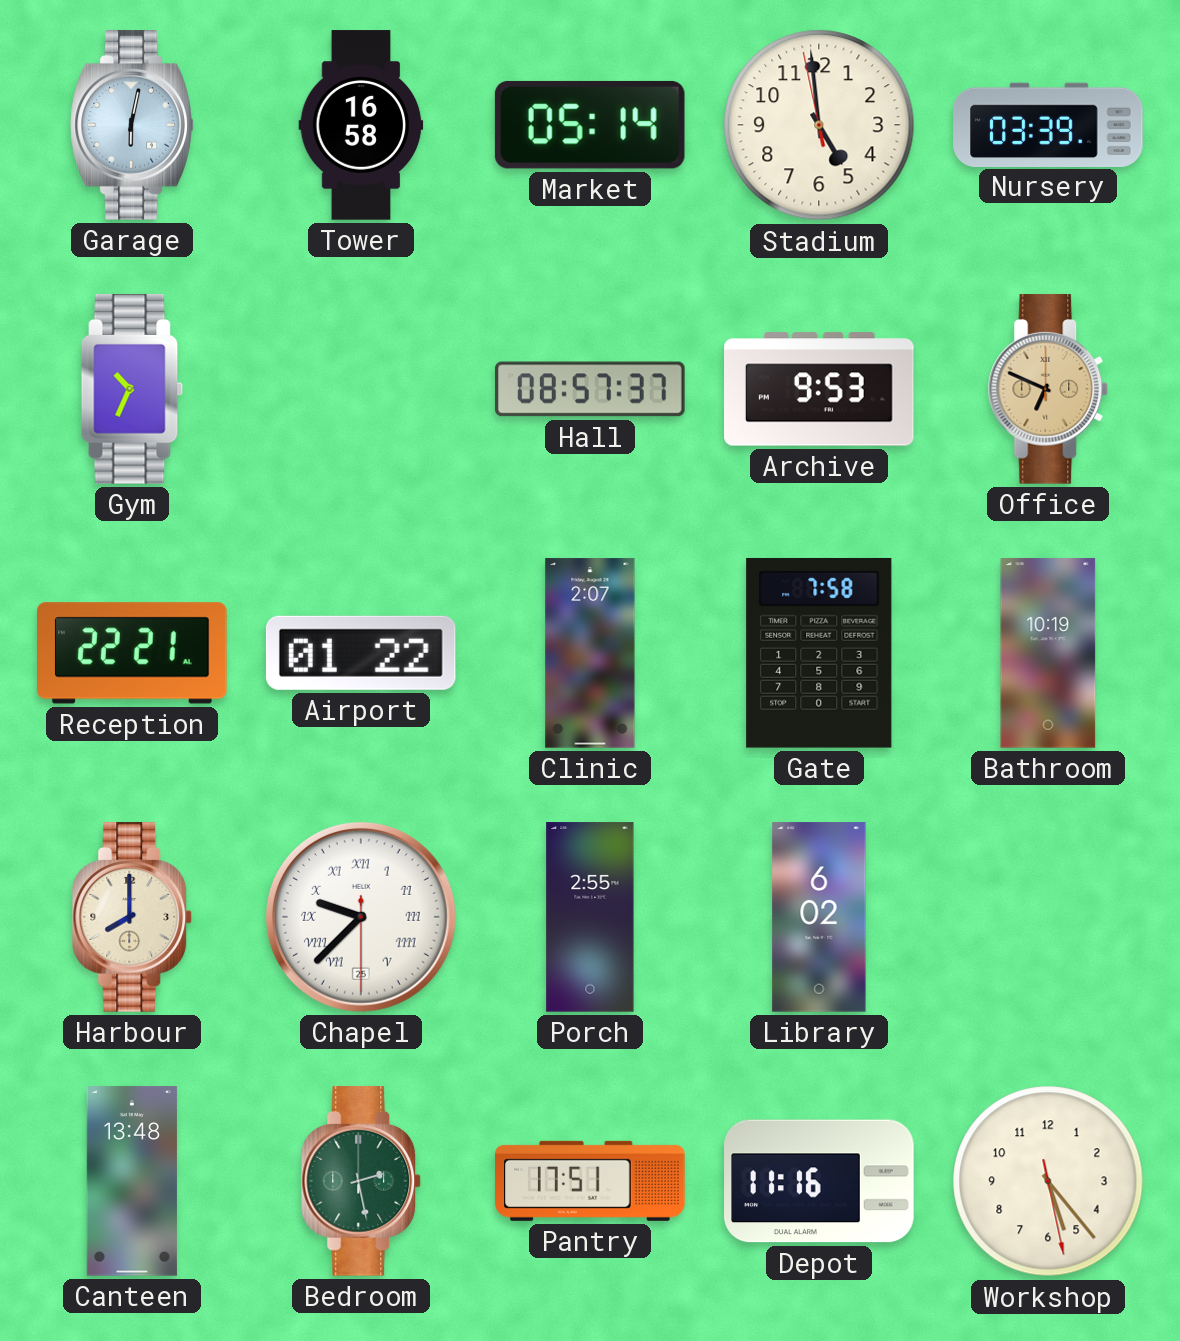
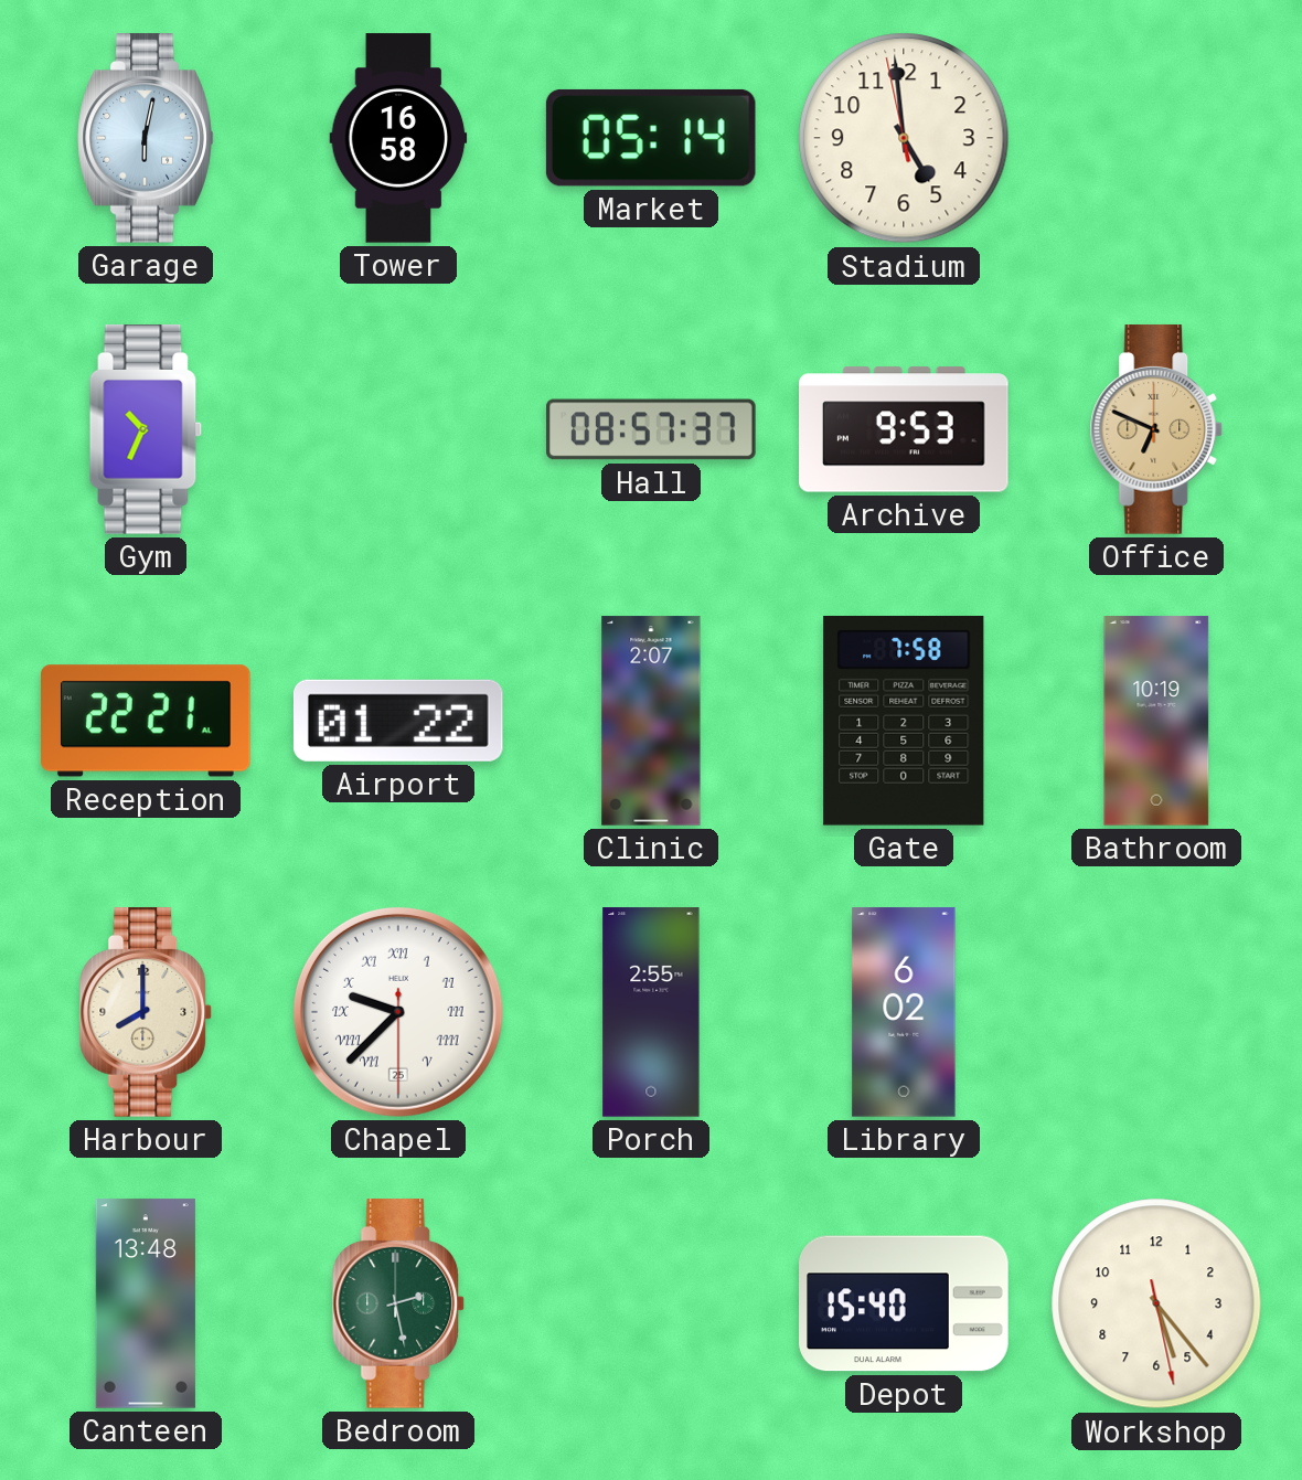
Nursery: 03:39 -> none
Pantry: 17:51 -> none
Depot: 11:16 -> 15:40
